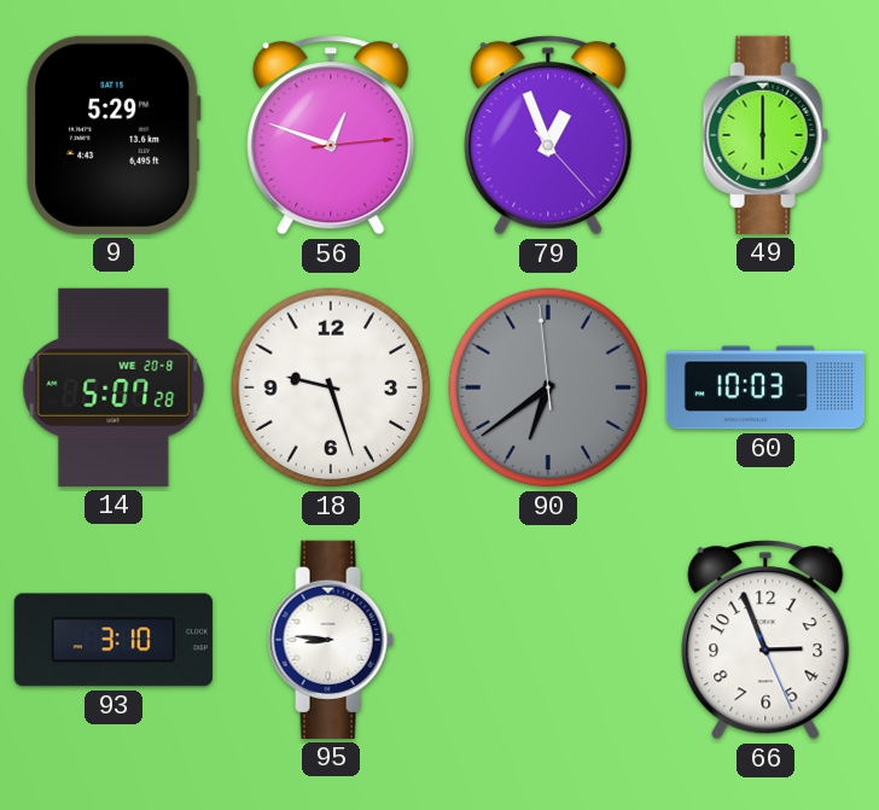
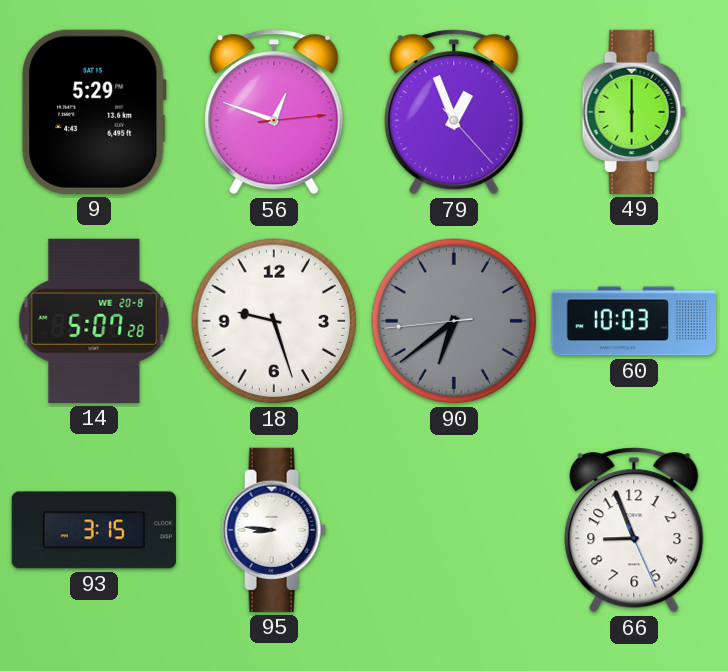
90: 6:38:59 -> 6:38:44
93: 3:10 -> 3:15
66: 2:56 -> 8:56
